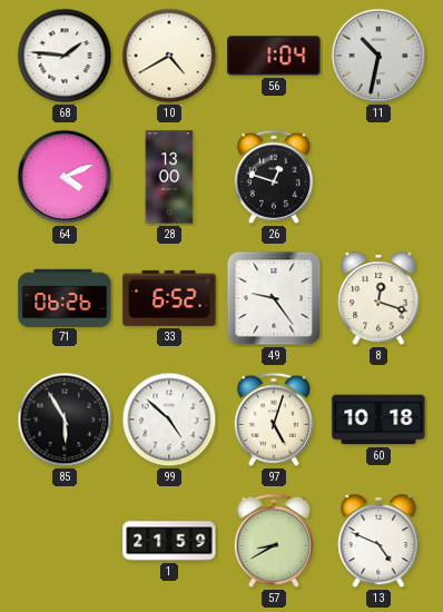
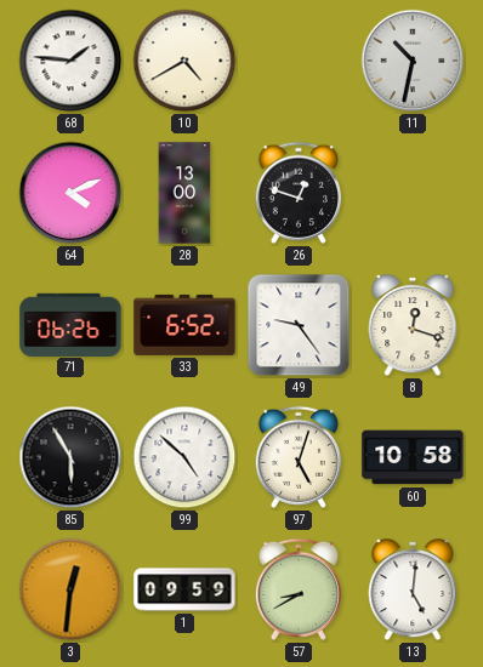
56: 1:04 -> none
60: 10:18 -> 10:58
3: none -> 12:31
1: 21:59 -> 09:59
13: 4:49 -> 5:01
